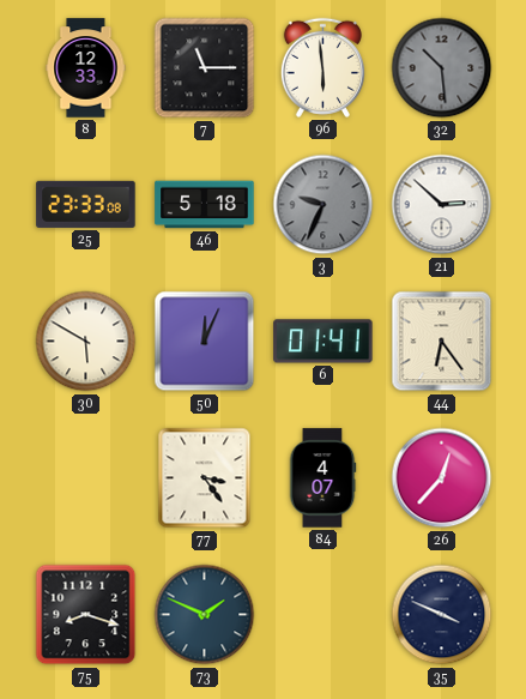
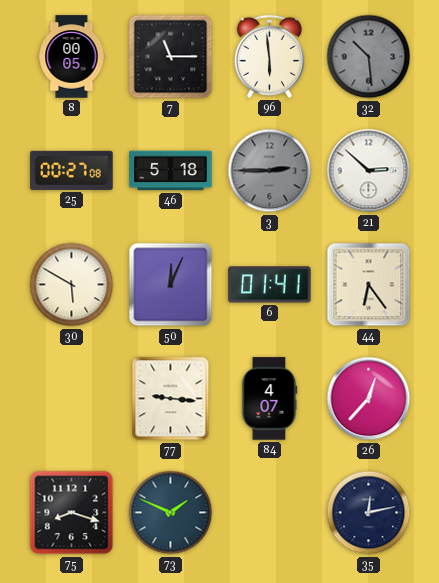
8: 12:33 -> 00:05
25: 23:33 -> 00:27
3: 9:34 -> 2:45
77: 3:24 -> 9:16
35: 3:49 -> 12:13
